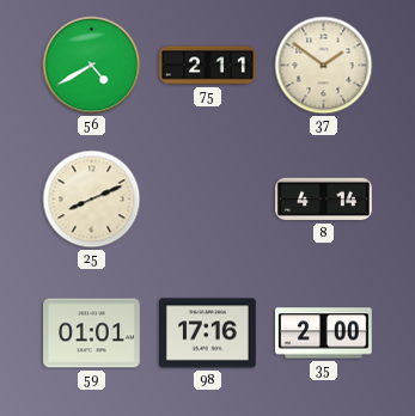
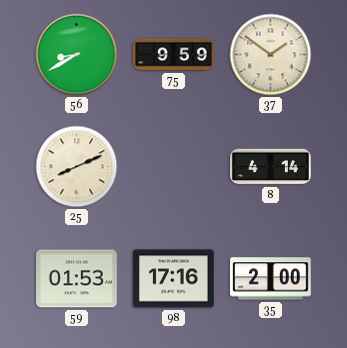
56: 4:40 -> 8:40
75: 2:11 -> 9:59
59: 01:01 -> 01:53
